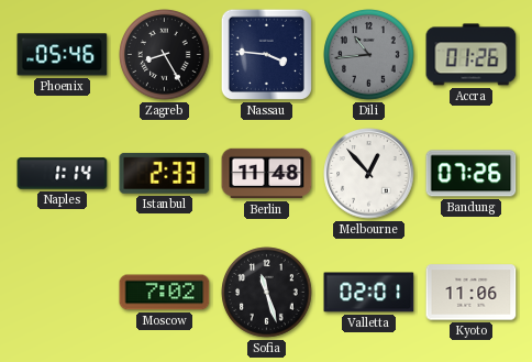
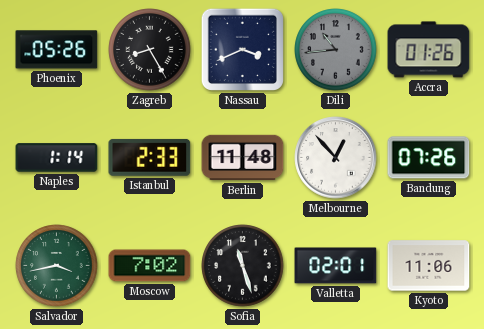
Phoenix: 05:46 -> 05:26
Nassau: 3:46 -> 3:41
Salvador: none -> 3:43
